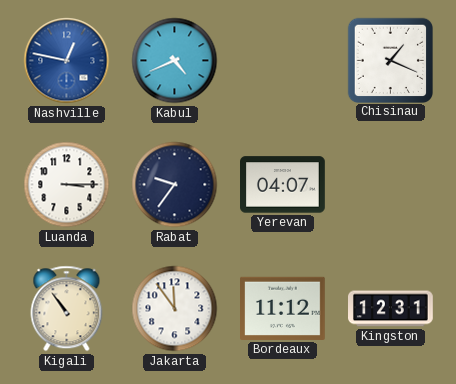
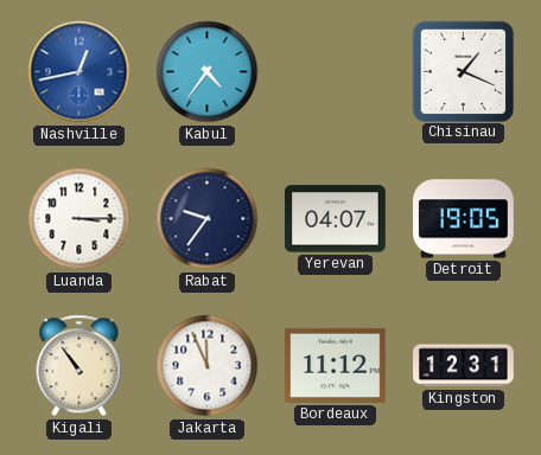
Nashville: 12:47 -> 12:43
Kabul: 4:41 -> 4:36
Detroit: none -> 19:05
Jakarta: 11:54 -> 11:56
